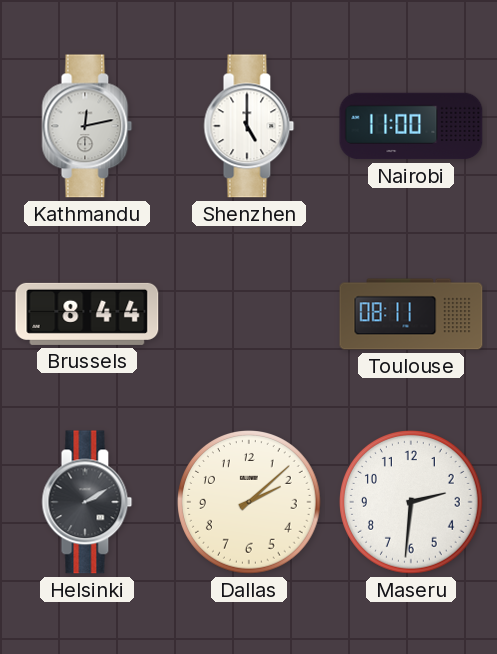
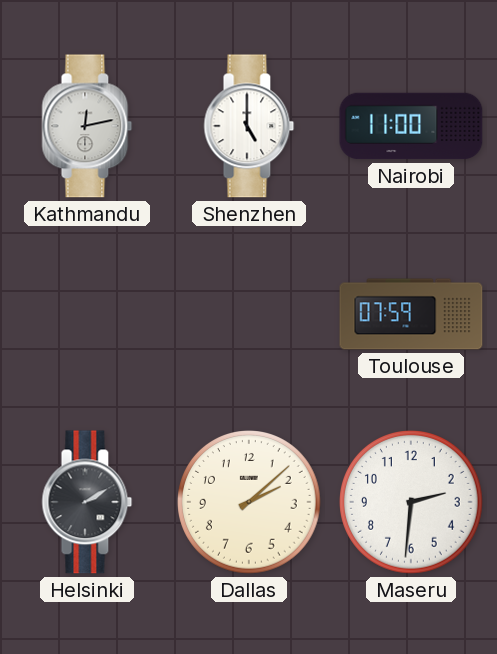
Brussels: 8:44 -> none
Toulouse: 08:11 -> 07:59
